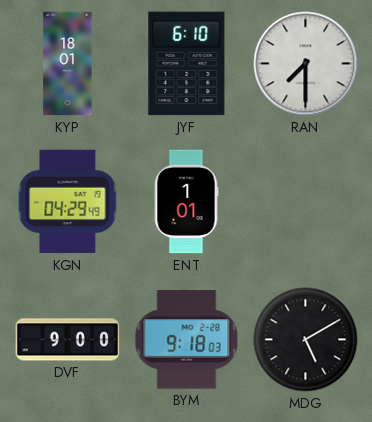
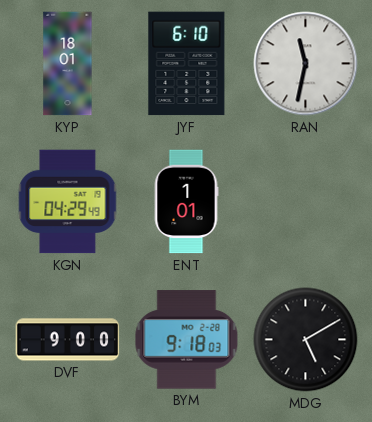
RAN: 7:30 -> 11:32
